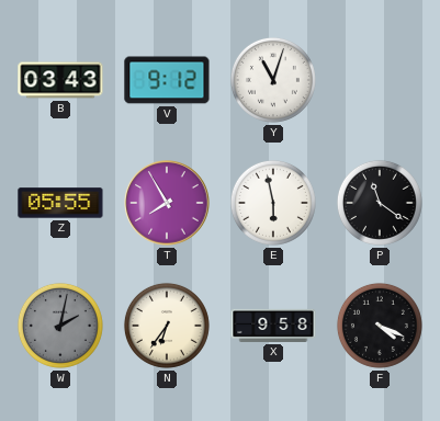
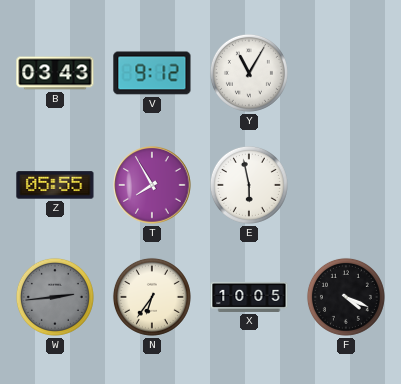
Y: 11:03 -> 11:05
P: 11:21 -> none
W: 2:02 -> 2:44
X: 9:58 -> 10:05
